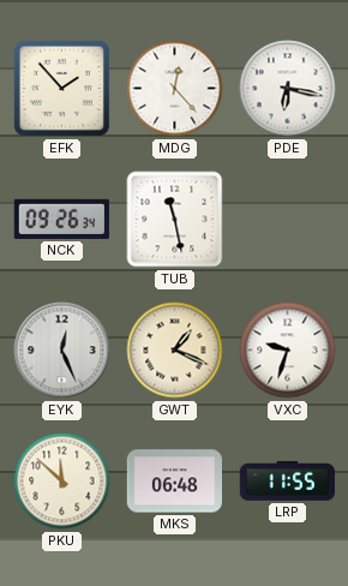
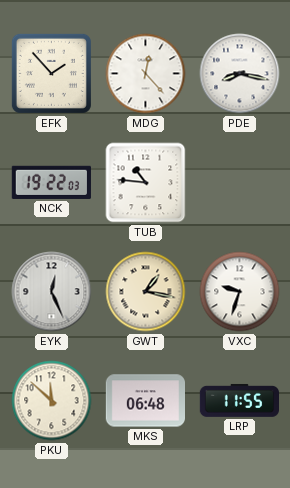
PDE: 6:17 -> 8:17
NCK: 09:26 -> 19:22
TUB: 11:28 -> 10:46
GWT: 1:19 -> 1:17
